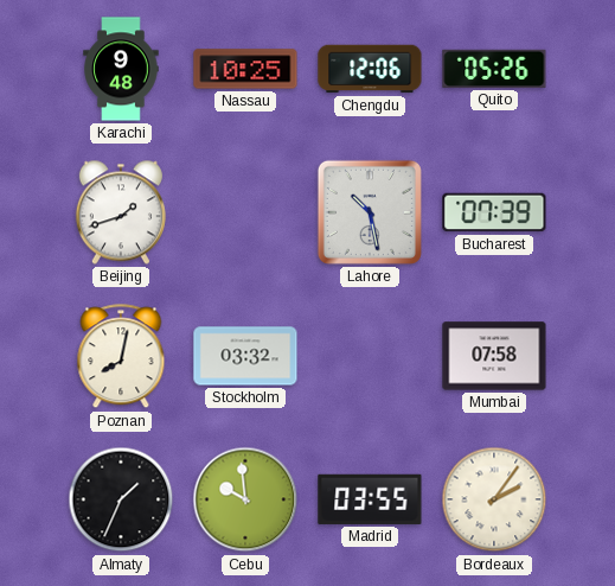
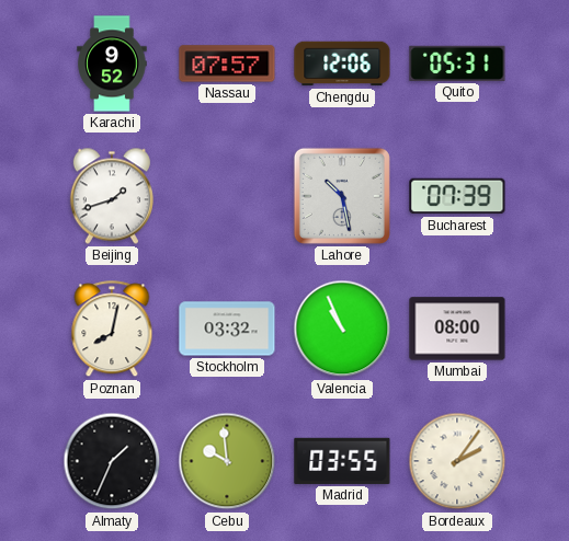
Karachi: 9:48 -> 9:52
Nassau: 10:25 -> 07:57
Quito: 05:26 -> 05:31
Valencia: none -> 10:56
Mumbai: 07:58 -> 08:00
